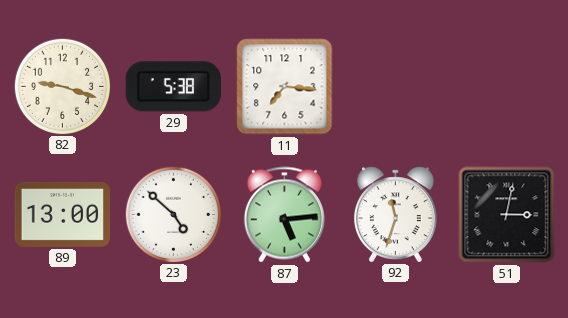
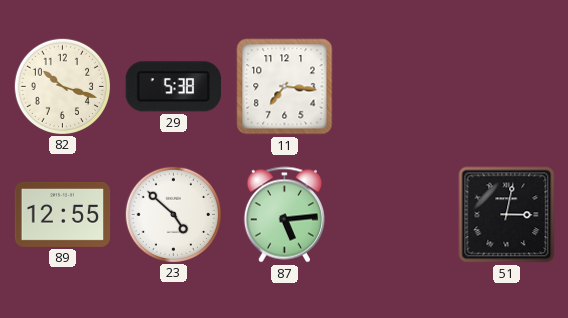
82: 9:18 -> 10:18
89: 13:00 -> 12:55
92: 11:33 -> none
